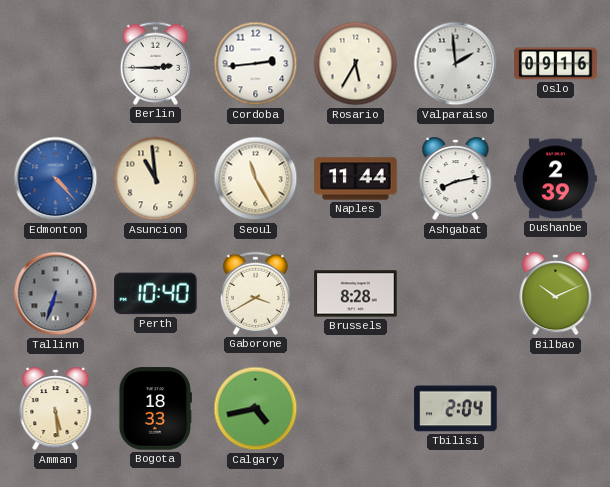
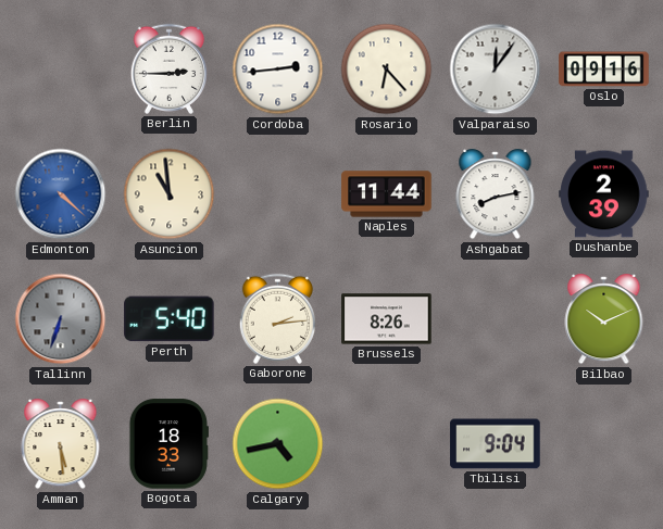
Rosario: 5:35 -> 6:23
Valparaiso: 1:59 -> 12:06
Edmonton: 4:23 -> 4:22
Seoul: 11:25 -> none
Perth: 10:40 -> 5:40
Gaborone: 3:40 -> 2:14
Brussels: 8:28 -> 8:26
Tbilisi: 2:04 -> 9:04
